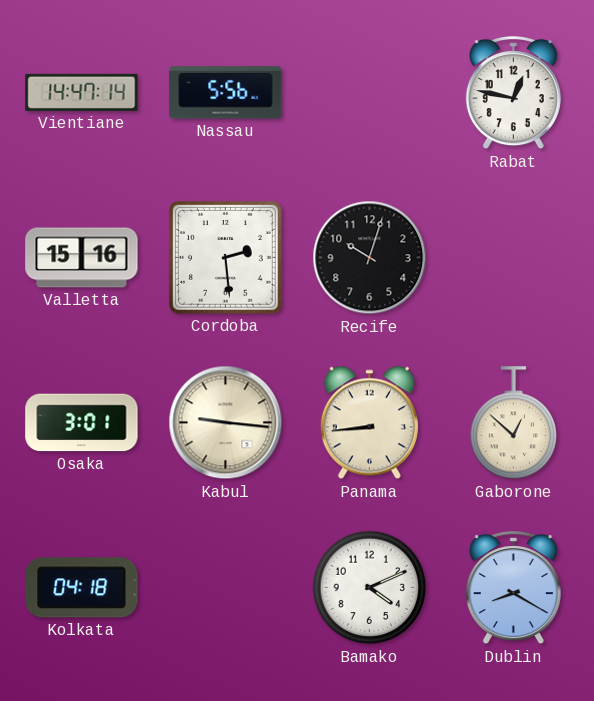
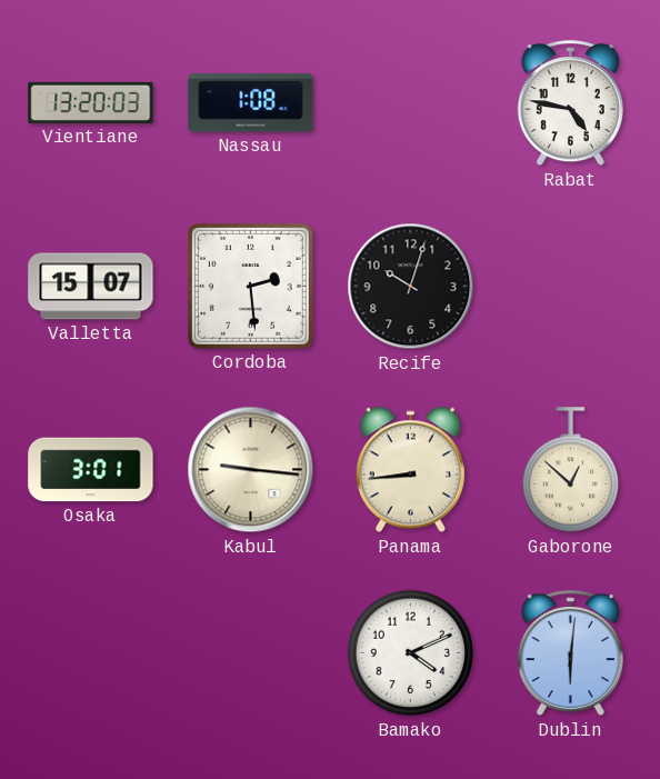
Vientiane: 14:47 -> 13:20
Nassau: 5:56 -> 1:08
Rabat: 12:47 -> 4:47
Valletta: 15:16 -> 15:07
Kolkata: 04:18 -> none
Dublin: 8:20 -> 6:01
